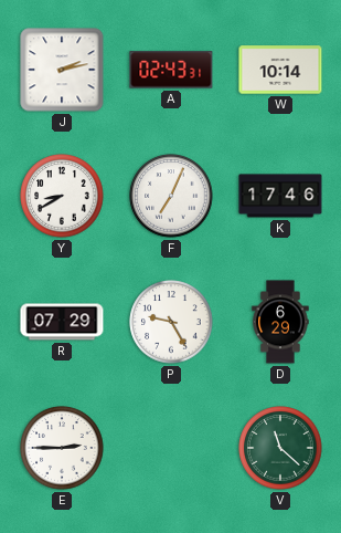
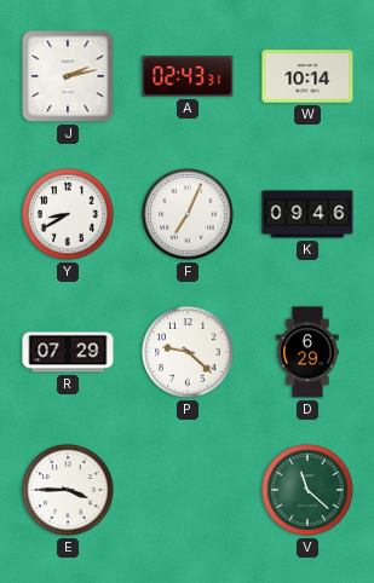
K: 17:46 -> 09:46
P: 9:25 -> 9:22
E: 2:45 -> 3:45
